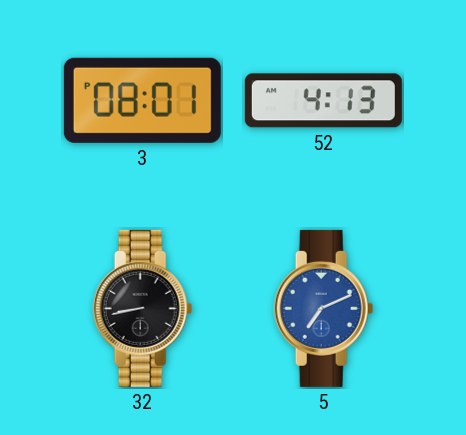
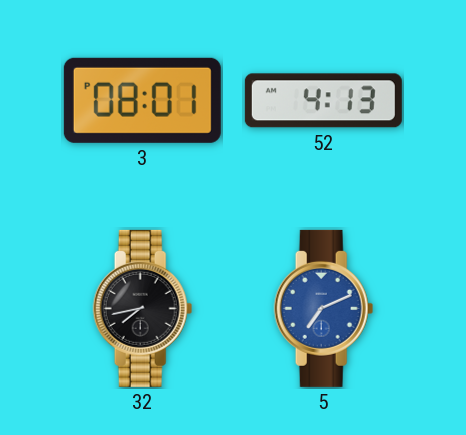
32: 8:43 -> 7:43
